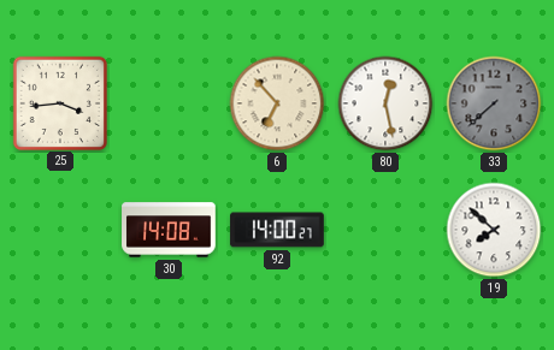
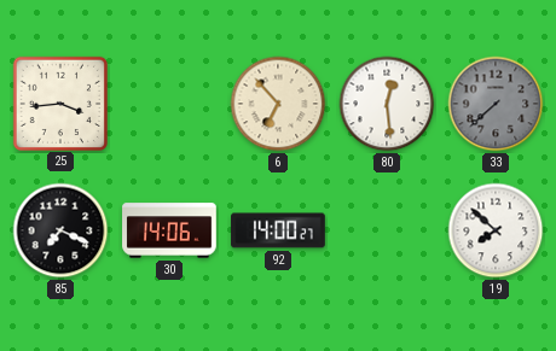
80: 12:28 -> 12:29
85: none -> 7:19
30: 14:08 -> 14:06
